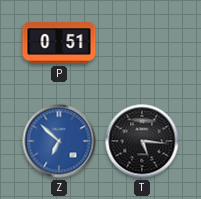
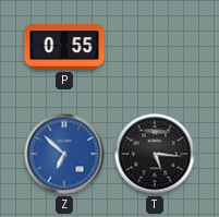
P: 0:51 -> 0:55
